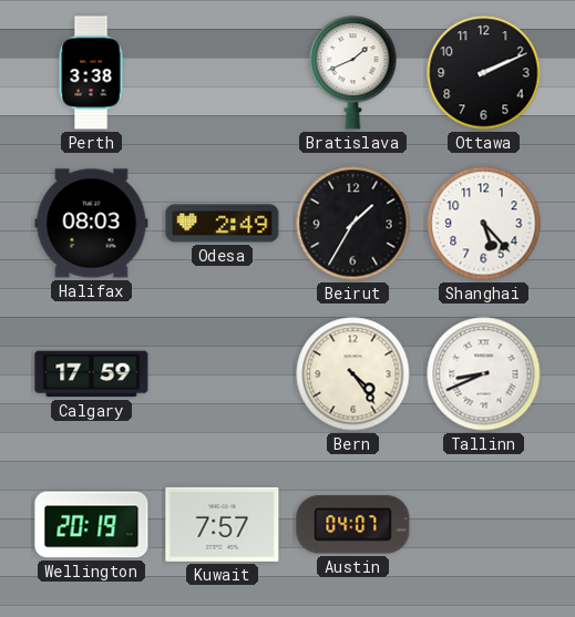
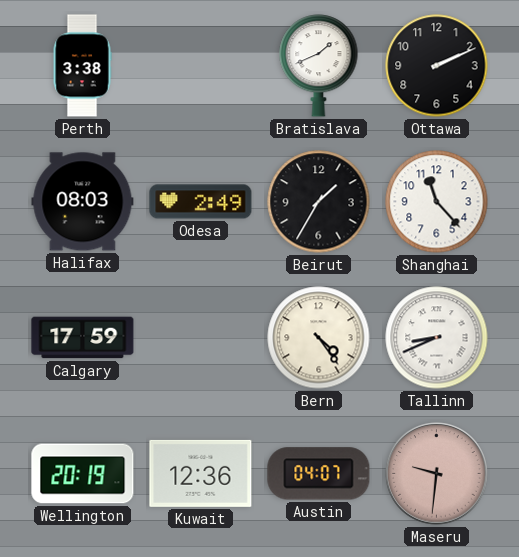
Shanghai: 5:23 -> 11:23
Kuwait: 7:57 -> 12:36
Maseru: none -> 9:31
